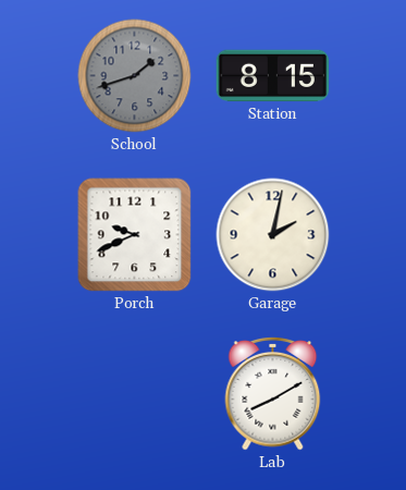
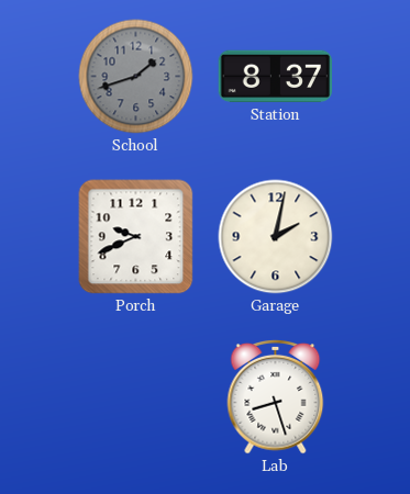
Station: 8:15 -> 8:37
Lab: 8:10 -> 8:27
